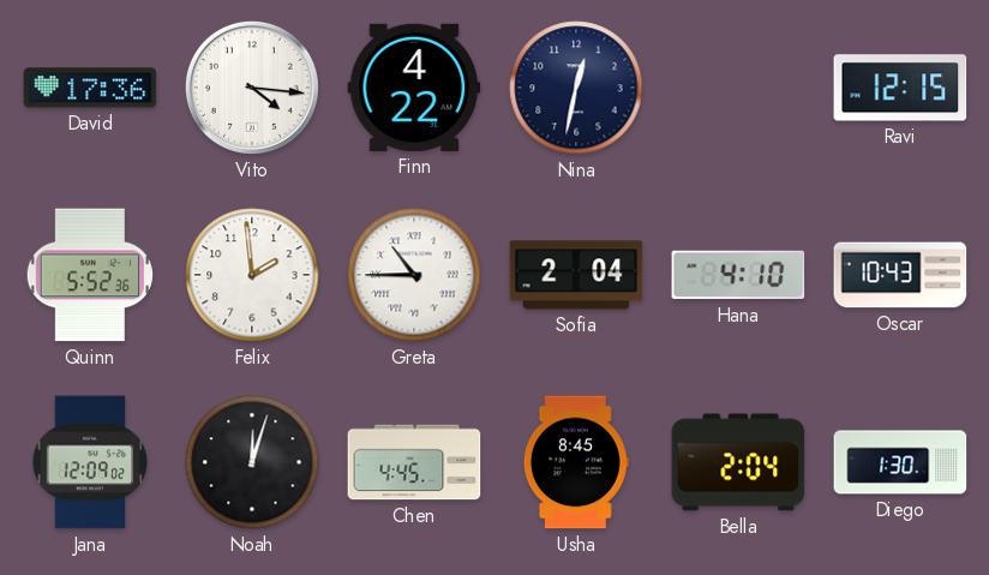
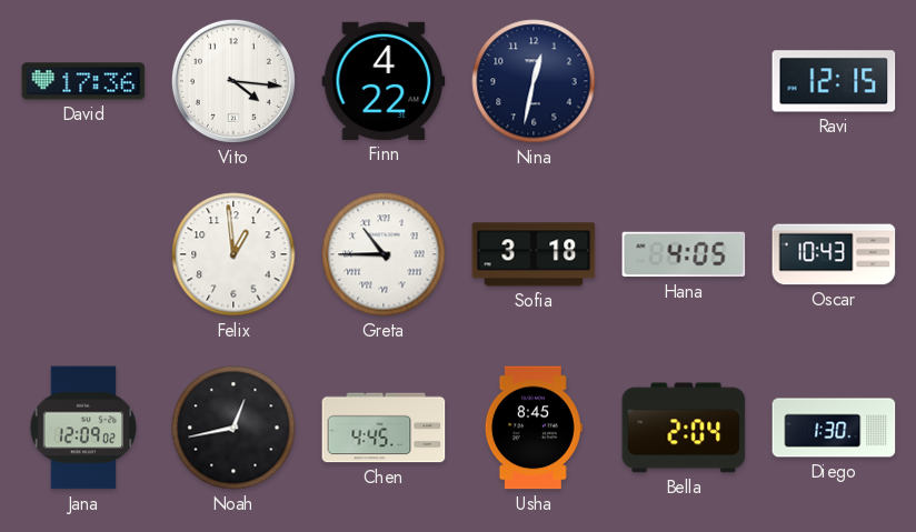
Quinn: 5:52 -> none
Felix: 1:59 -> 12:59
Sofia: 2:04 -> 3:18
Hana: 4:10 -> 4:05
Noah: 12:03 -> 12:43
